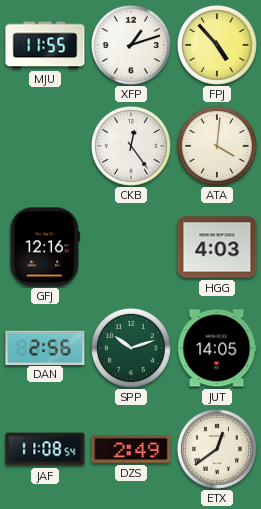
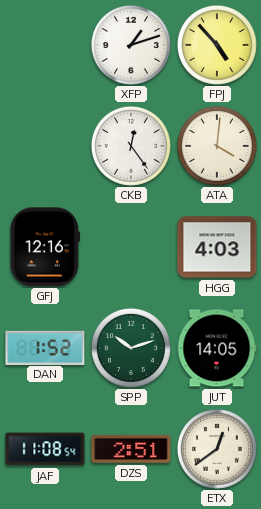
MJU: 11:55 -> none
DAN: 2:56 -> 1:52
DZS: 2:49 -> 2:51
